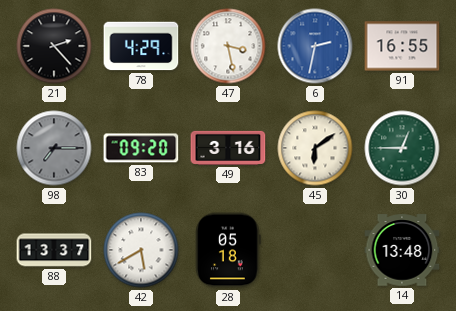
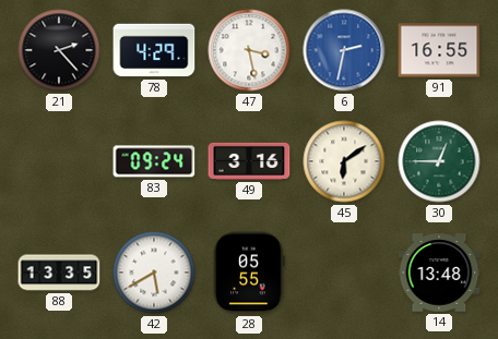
98: 7:15 -> none
83: 09:20 -> 09:24
88: 13:37 -> 13:35
28: 05:18 -> 05:55
